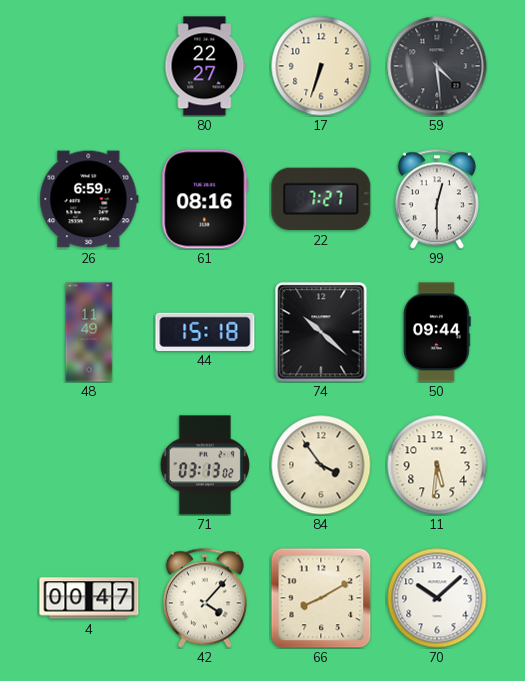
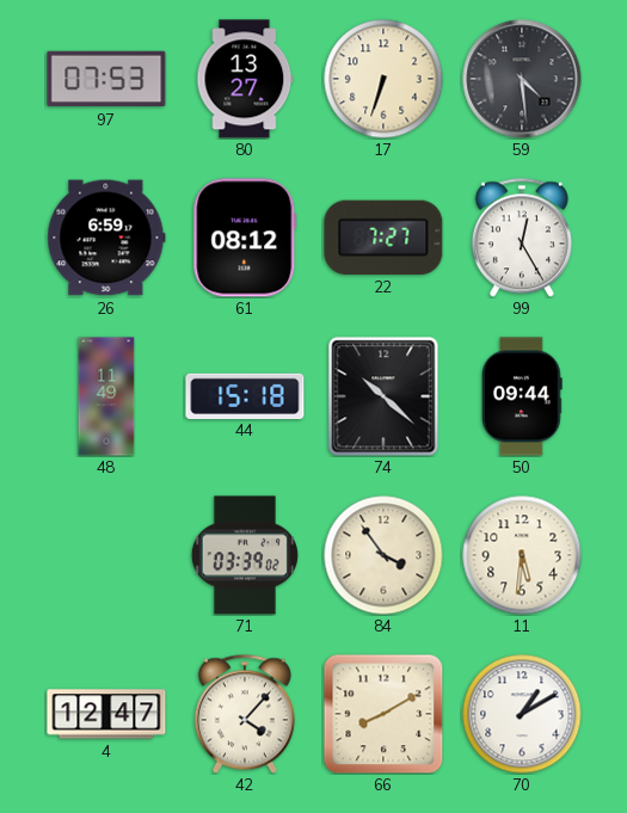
97: none -> 07:53
80: 22:27 -> 13:27
61: 08:16 -> 08:12
99: 12:30 -> 12:25
71: 03:13 -> 03:39
4: 00:47 -> 12:47
70: 10:08 -> 1:10
